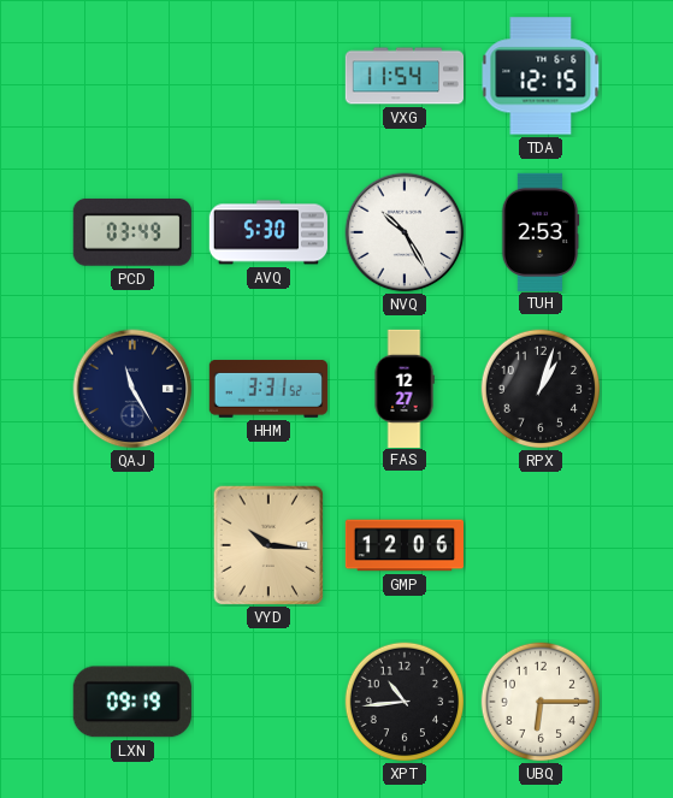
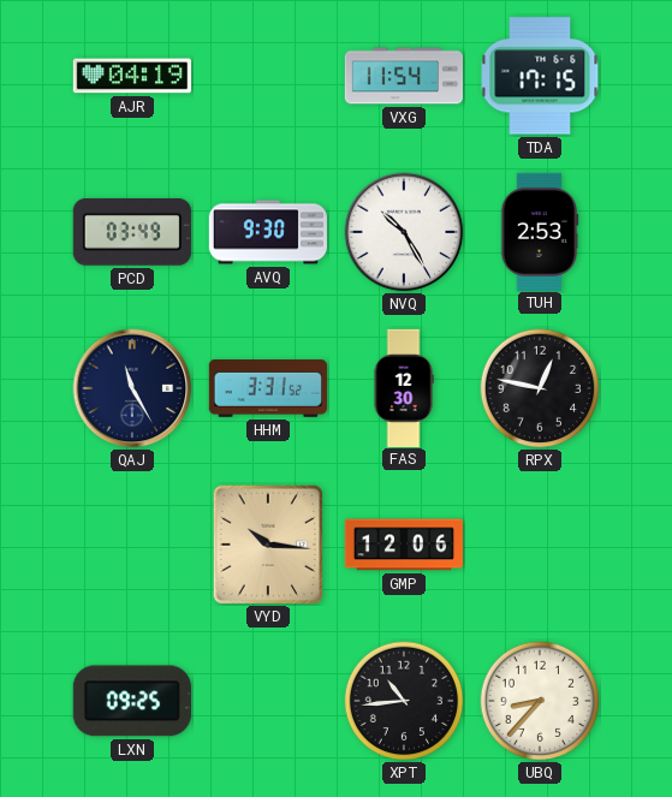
AJR: none -> 04:19
TDA: 12:15 -> 17:15
AVQ: 5:30 -> 9:30
FAS: 12:27 -> 12:30
RPX: 1:03 -> 12:47
LXN: 09:19 -> 09:25
UBQ: 6:15 -> 8:37
